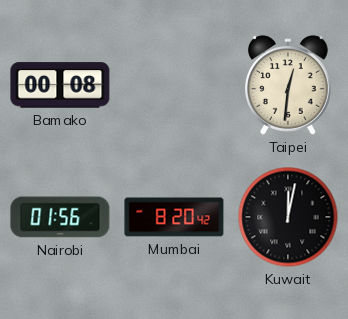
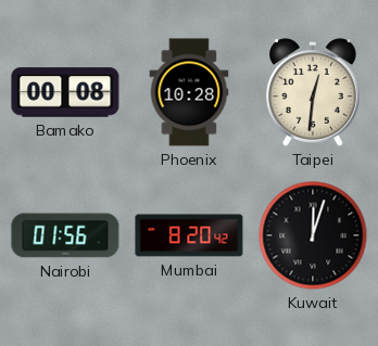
Phoenix: none -> 10:28
Kuwait: 12:02 -> 12:03
